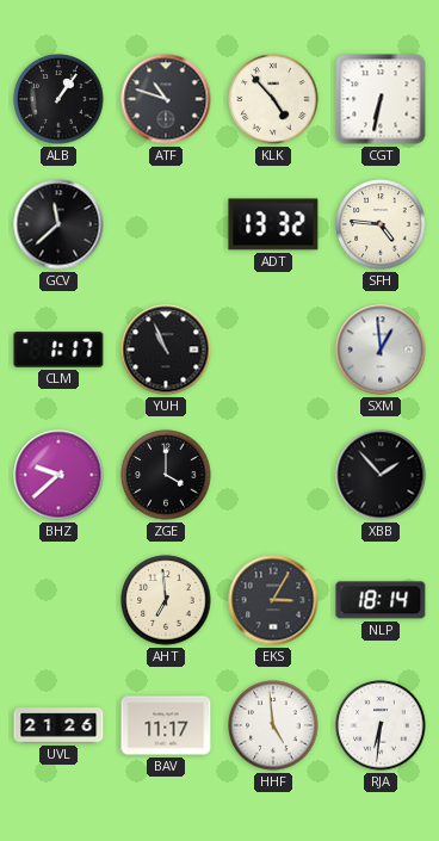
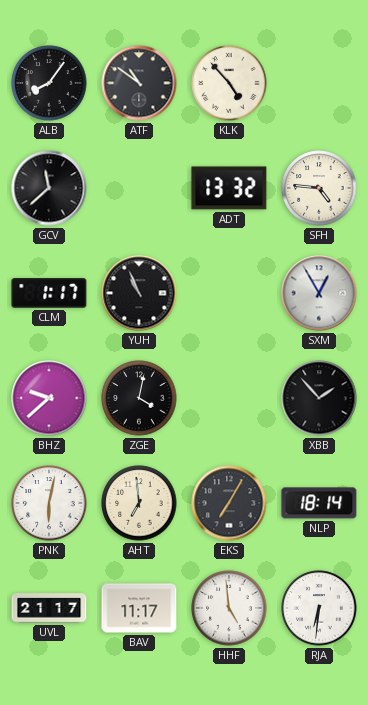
ALB: 1:06 -> 8:06
ATF: 10:48 -> 10:51
CGT: 6:32 -> none
SXM: 12:59 -> 12:55
ZGE: 4:00 -> 4:02
PNK: none -> 6:02
EKS: 3:05 -> 7:05
UVL: 21:26 -> 21:17
